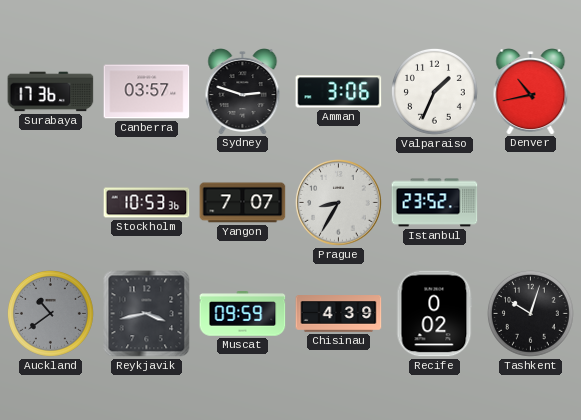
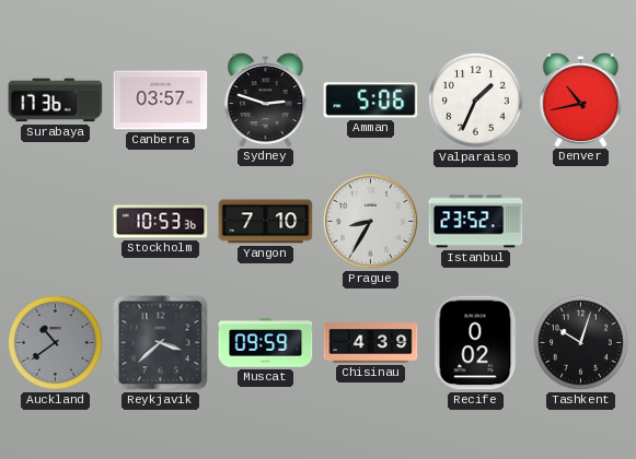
Amman: 3:06 -> 5:06
Yangon: 7:07 -> 7:10
Reykjavik: 3:43 -> 3:38
